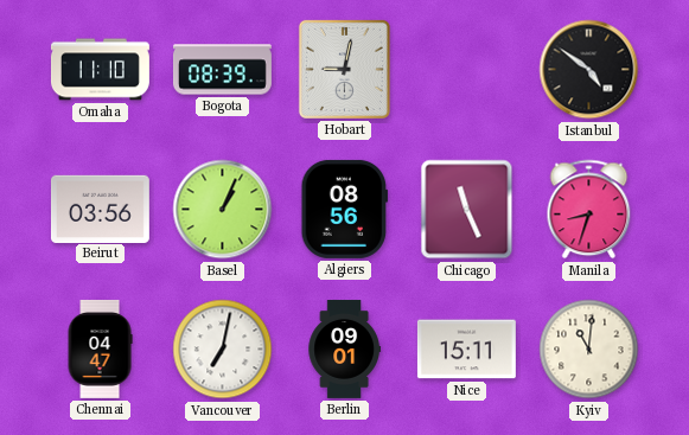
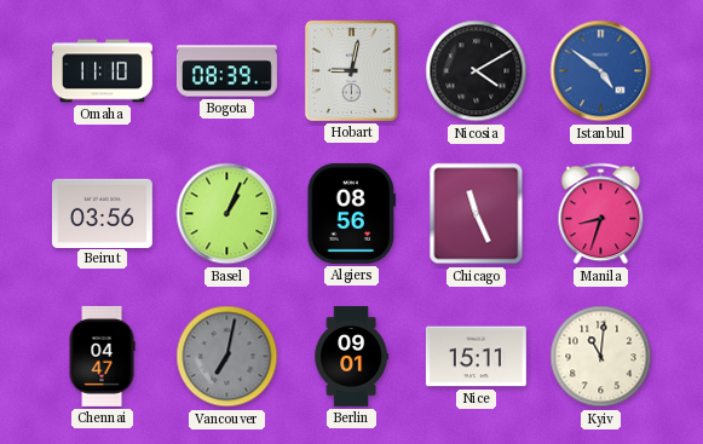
Nicosia: none -> 4:10
Istanbul dial: black -> blue
Vancouver dial: white -> grey
